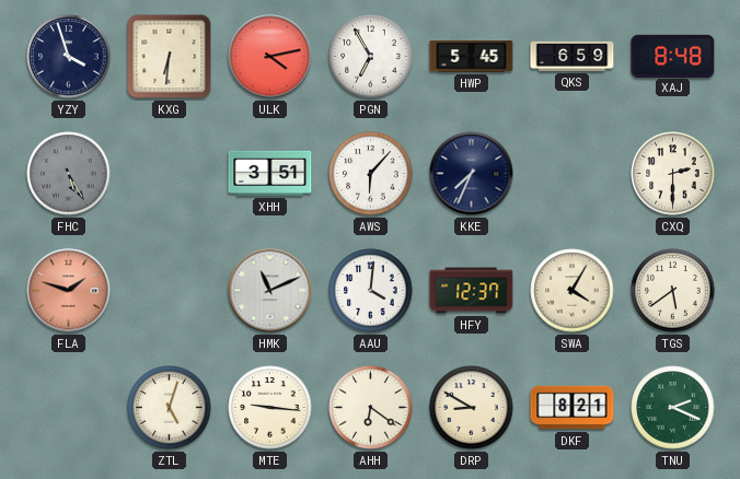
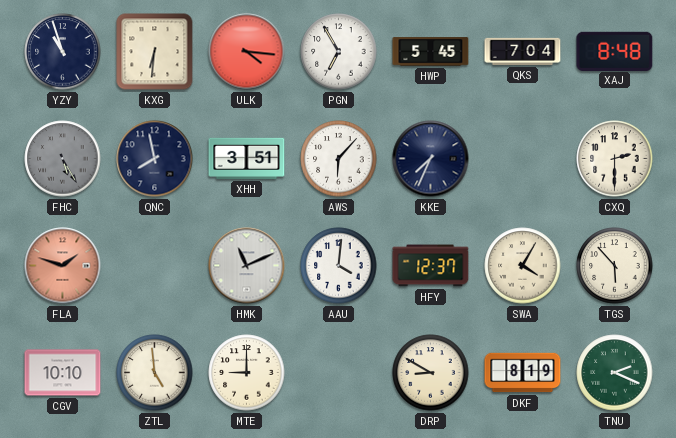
YZY: 3:57 -> 10:57
ULK: 4:13 -> 4:16
QKS: 6:59 -> 7:04
QNC: none -> 7:58
TGS: 5:39 -> 5:53
CGV: none -> 10:10
ZTL: 5:03 -> 4:59
MTE: 9:16 -> 9:00
AHH: 6:21 -> none
DKF: 8:21 -> 8:19
